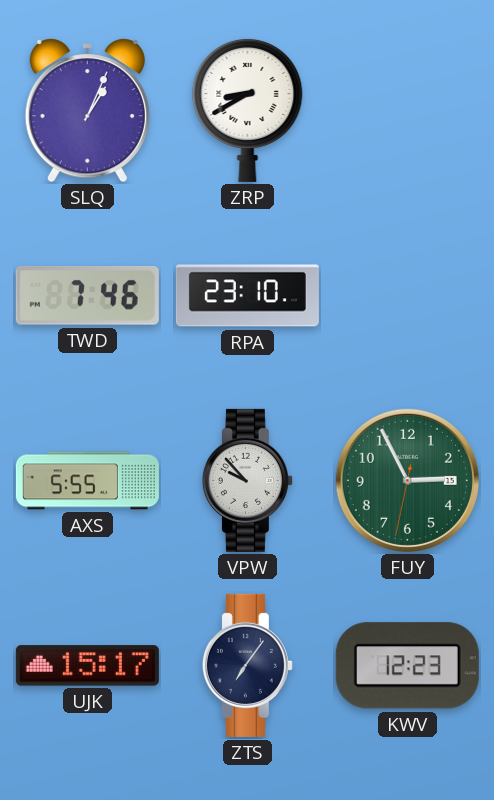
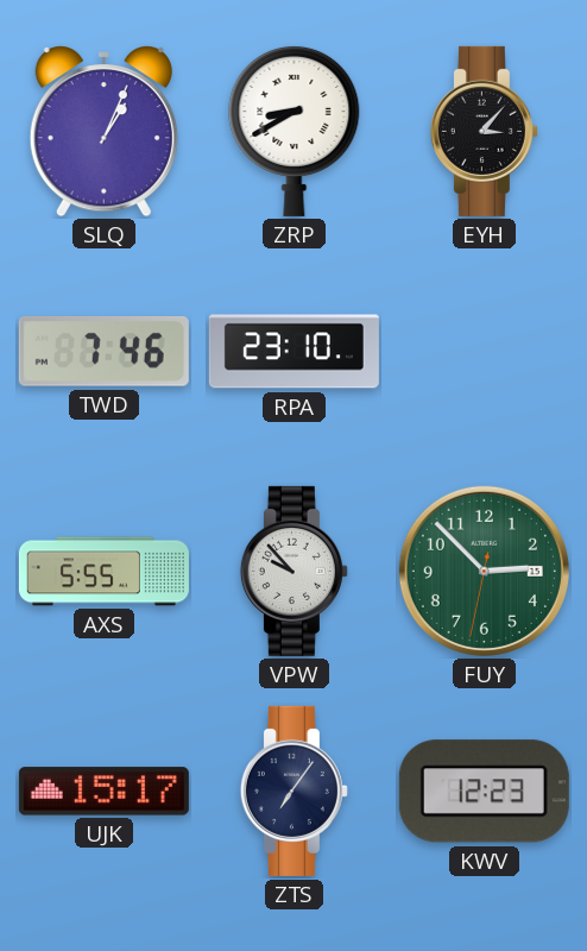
EYH: none -> 3:07
FUY: 2:55 -> 2:52
